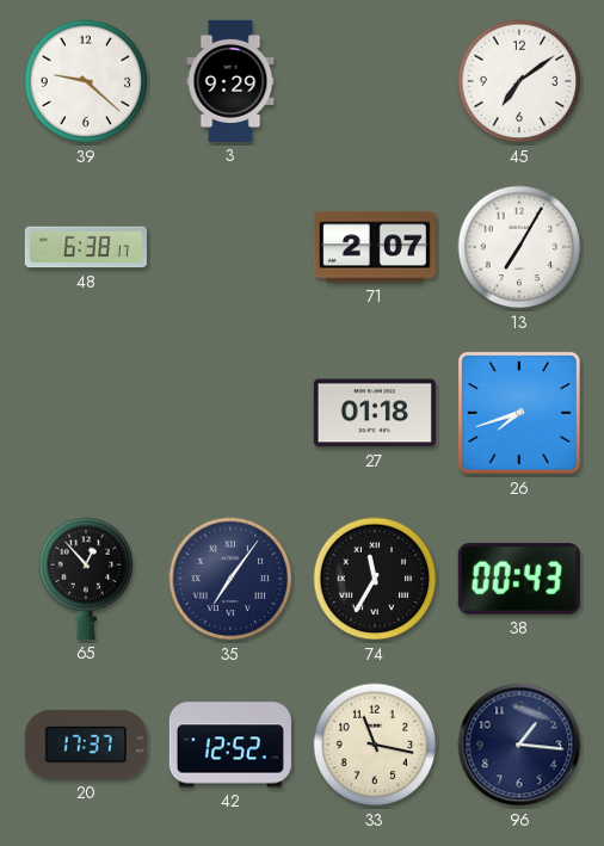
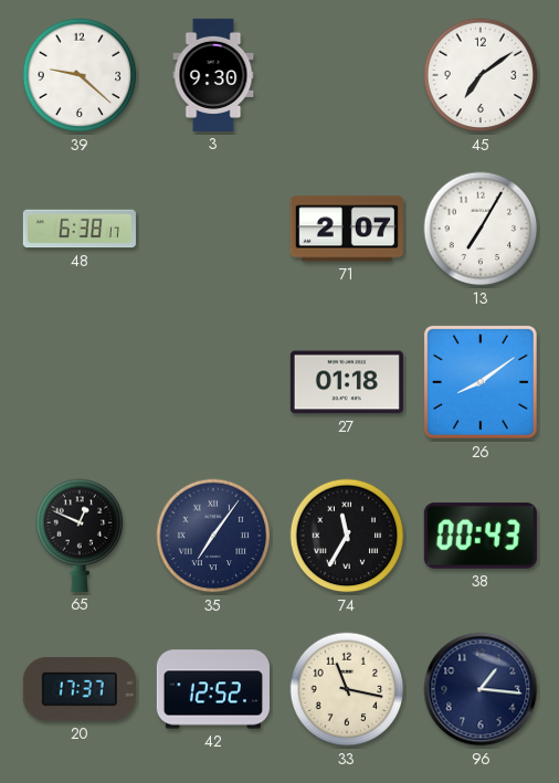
3: 9:29 -> 9:30
26: 7:42 -> 8:09
65: 12:53 -> 12:49
